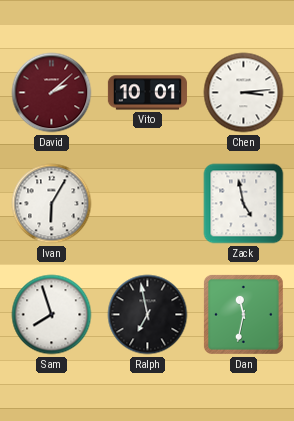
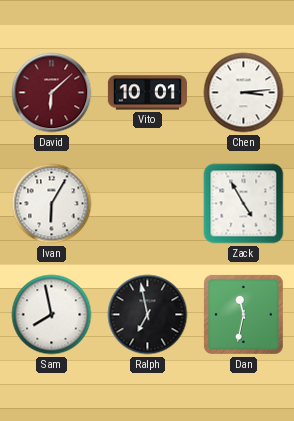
David: 2:08 -> 6:08
Zack: 4:58 -> 4:55
Sam: 7:57 -> 7:58
